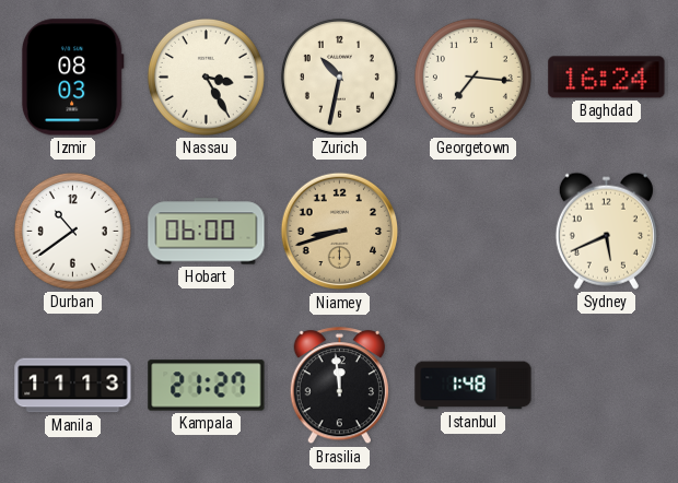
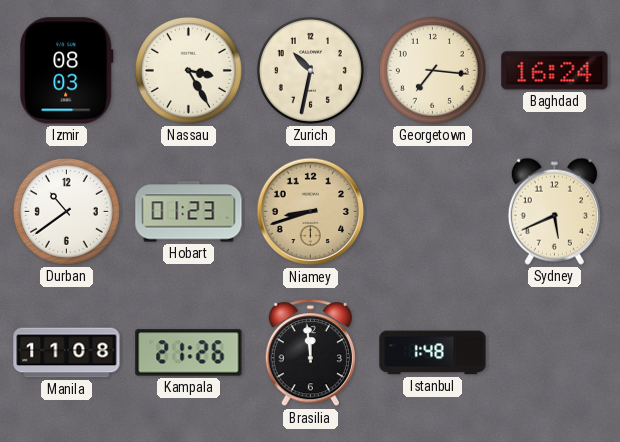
Hobart: 06:00 -> 01:23
Manila: 11:13 -> 11:08
Kampala: 21:27 -> 21:26
